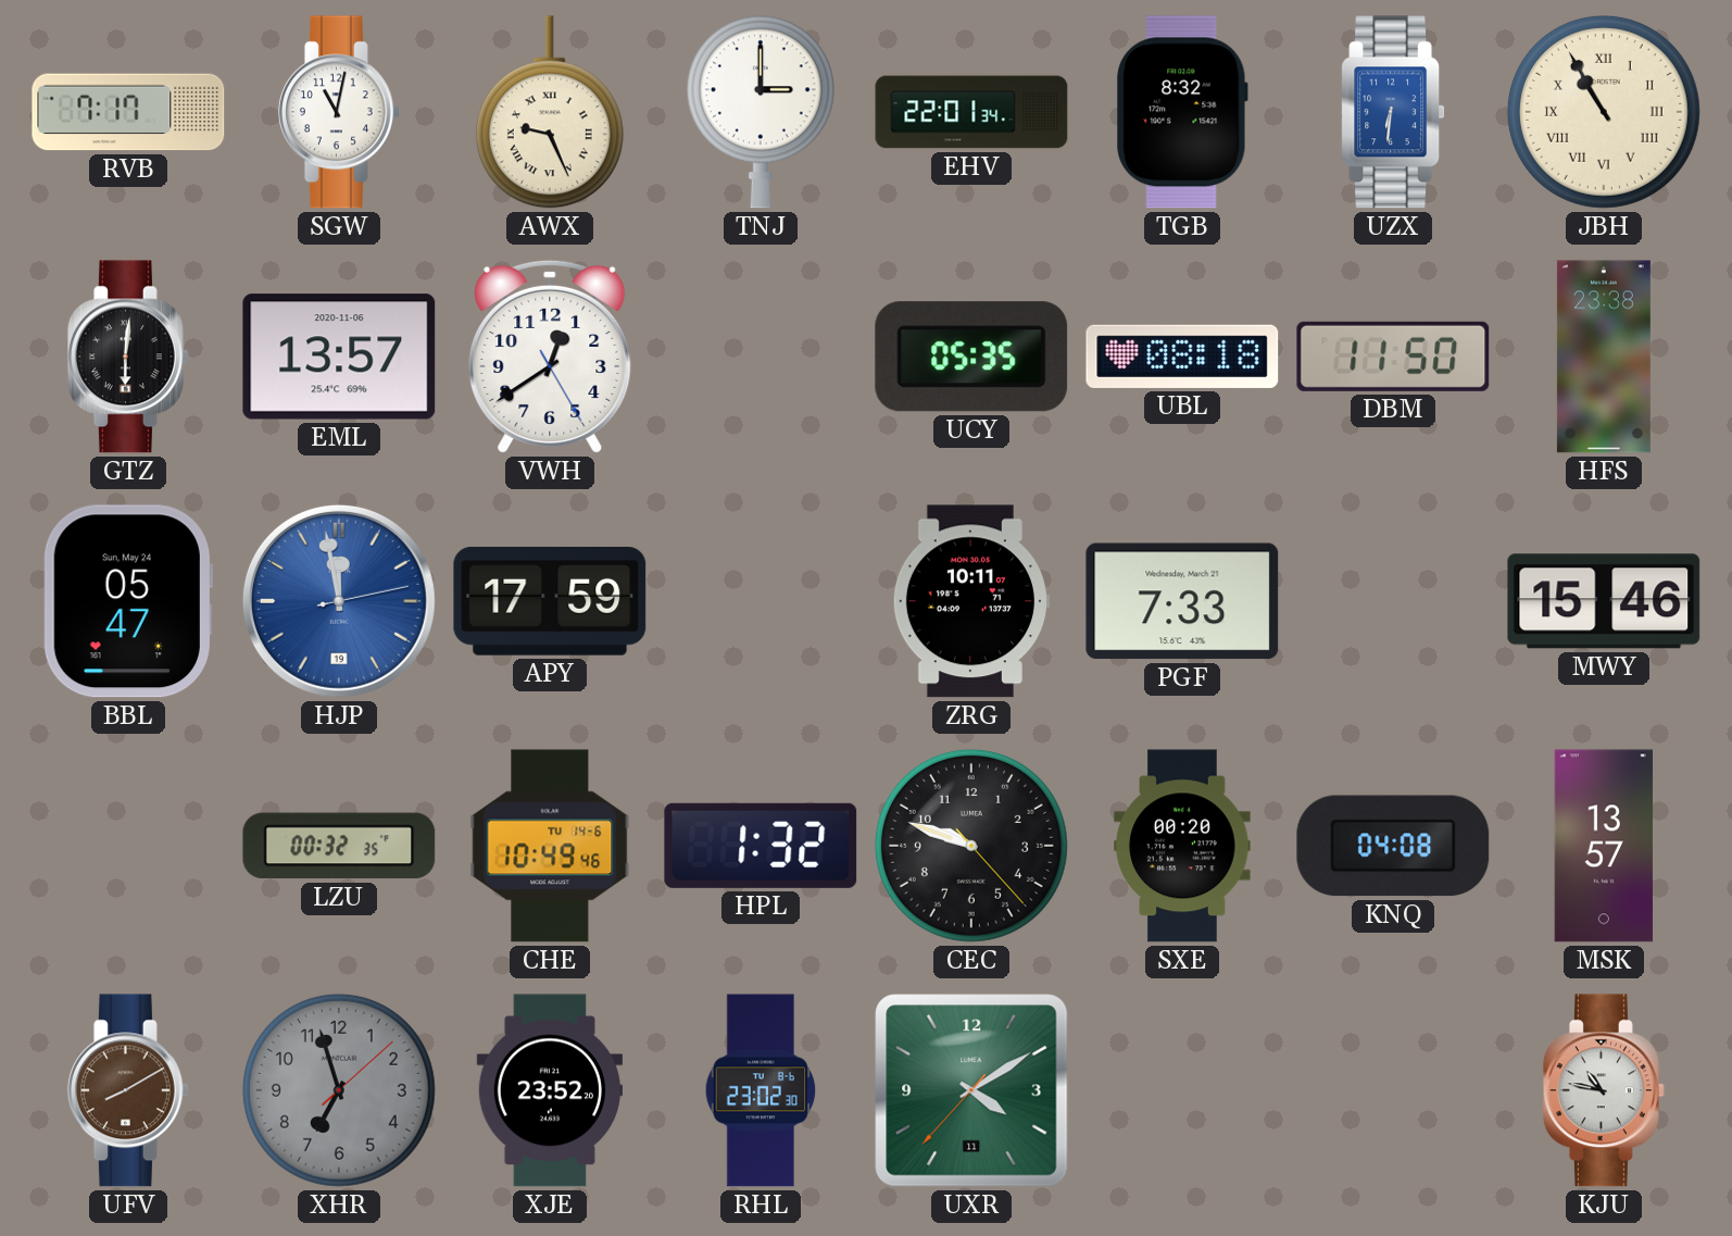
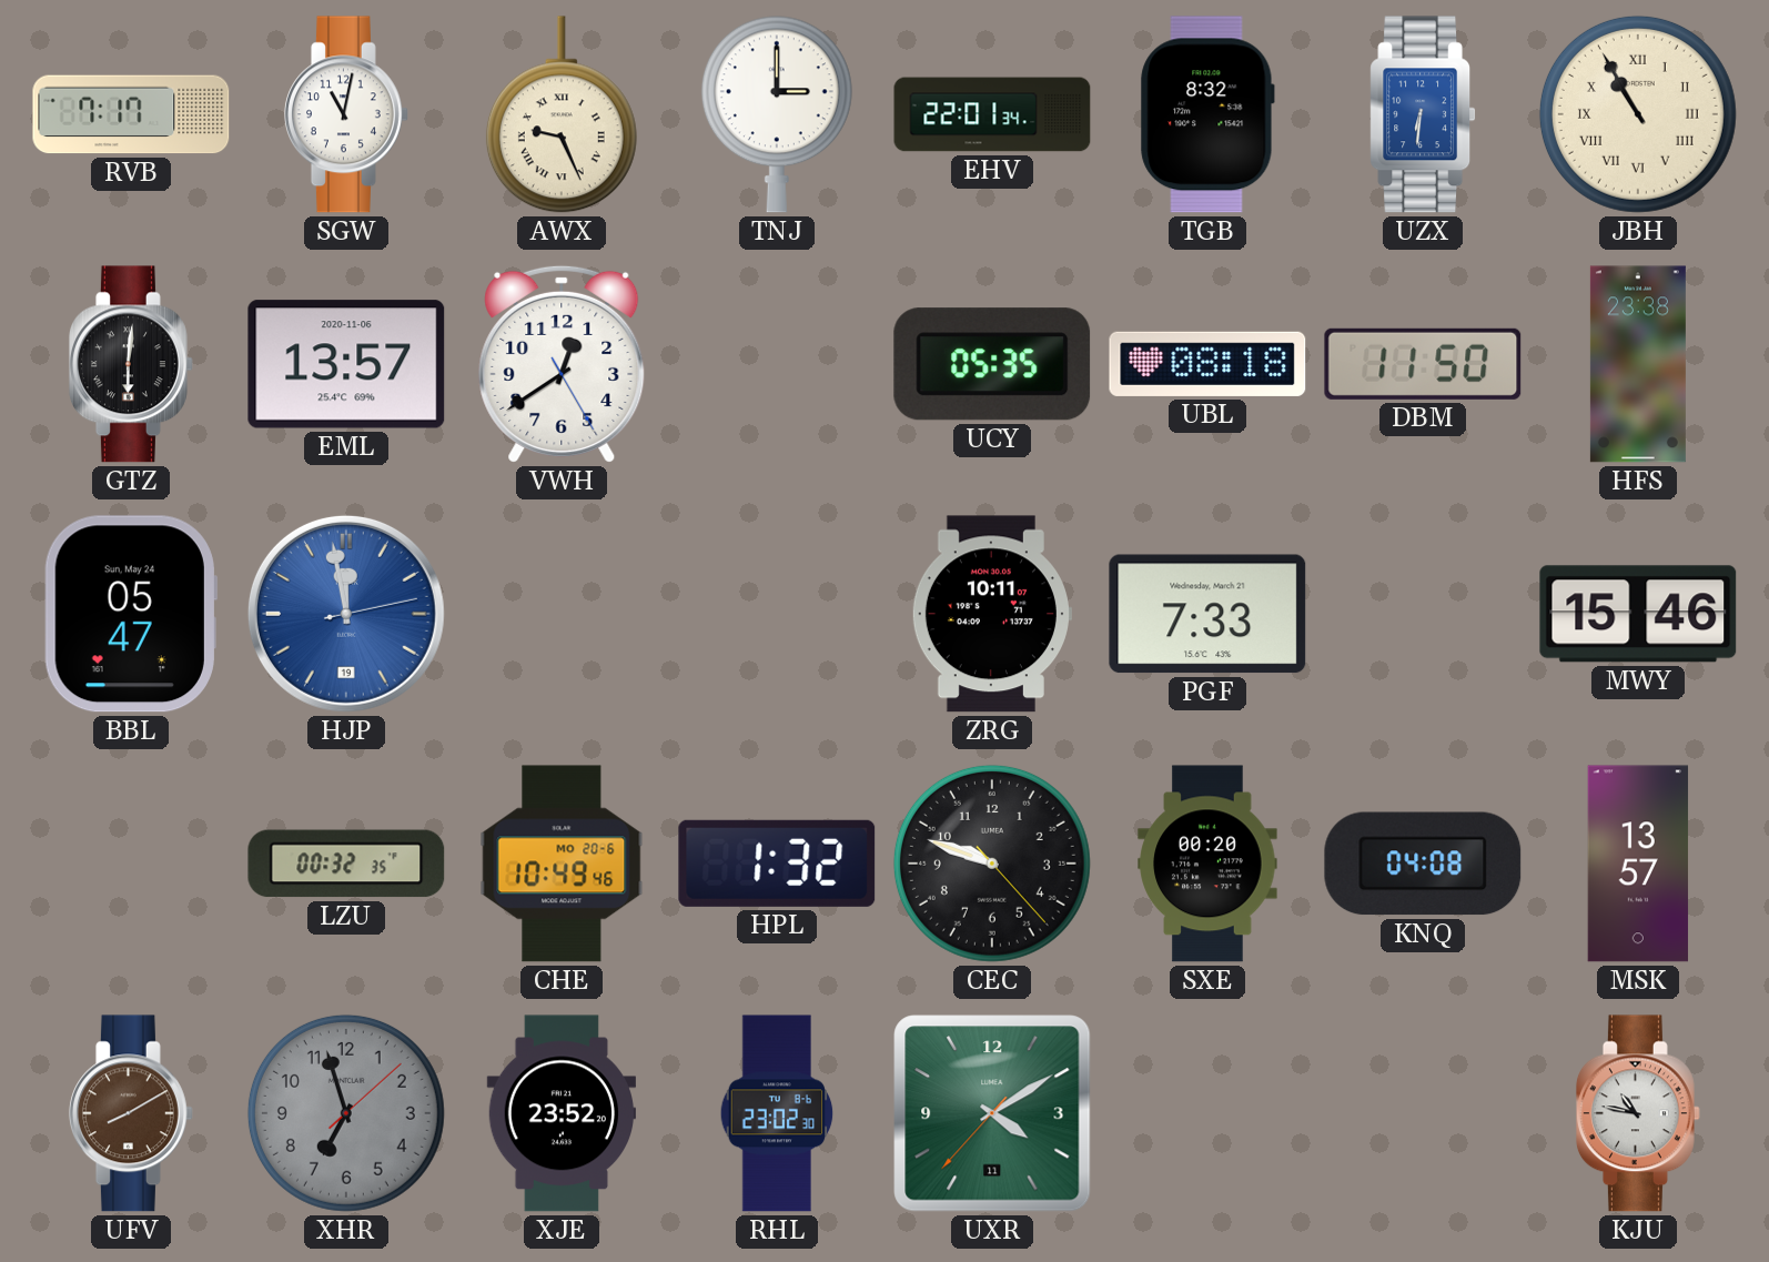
APY: 17:59 -> none
CHE date: TU 14-6 -> MO 20-6
